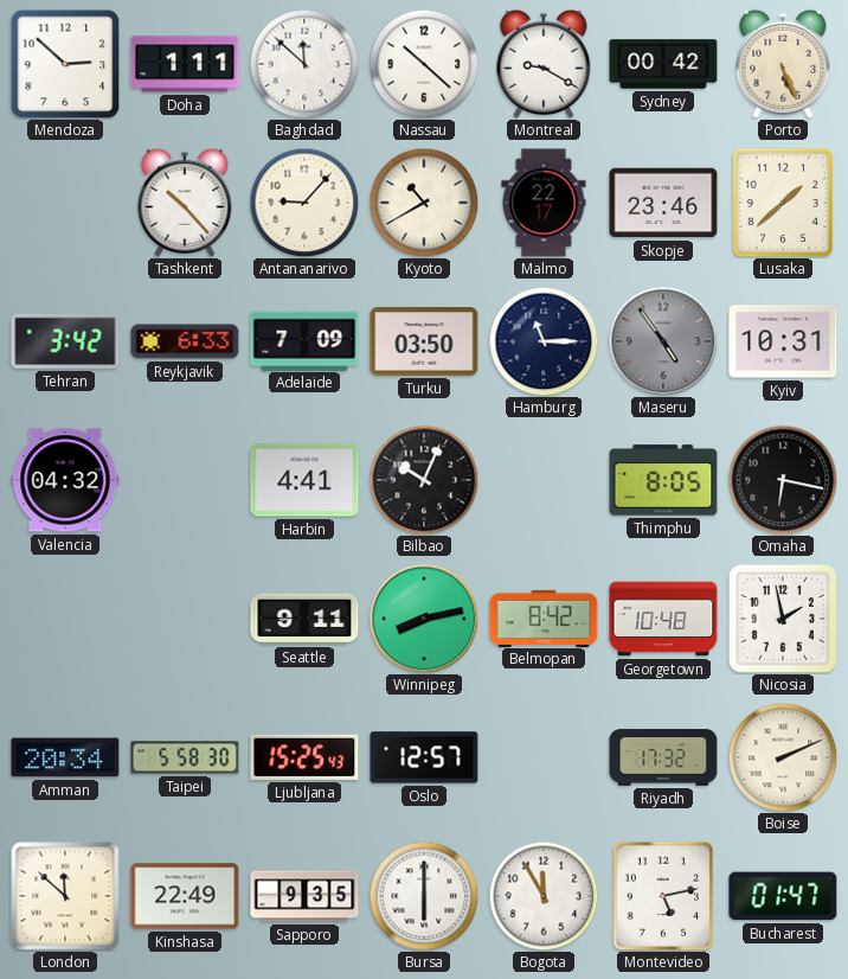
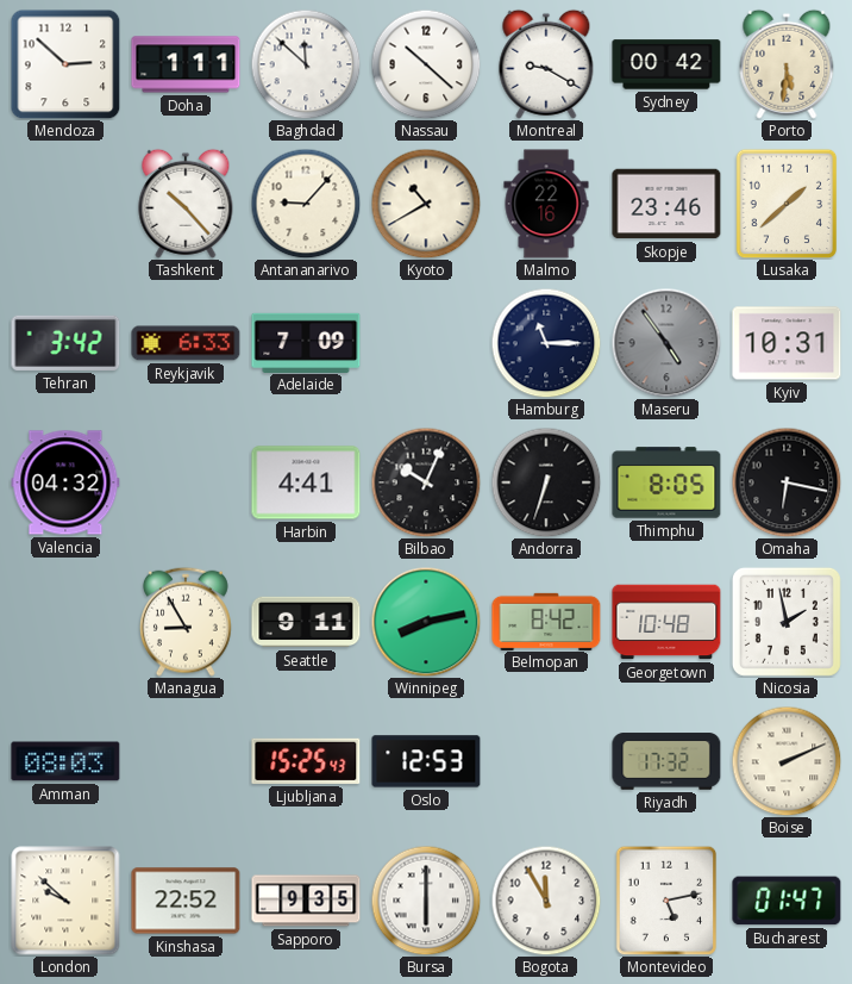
Porto: 5:26 -> 5:31
Malmo: 22:17 -> 22:16
Turku: 03:50 -> none
Andorra: none -> 6:33
Managua: none -> 8:55
Amman: 20:34 -> 08:03
Taipei: 5:58 -> none
Oslo: 12:57 -> 12:53
London: 11:52 -> 9:52
Kinshasa: 22:49 -> 22:52
